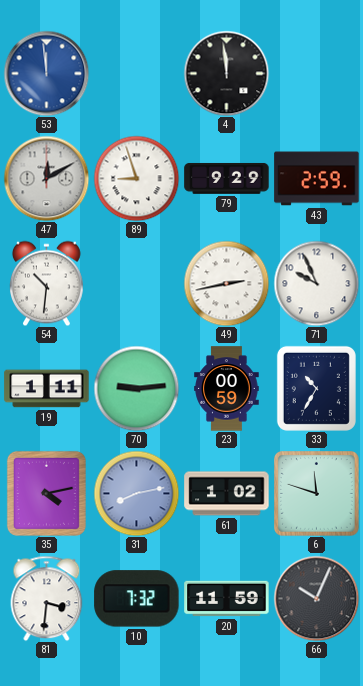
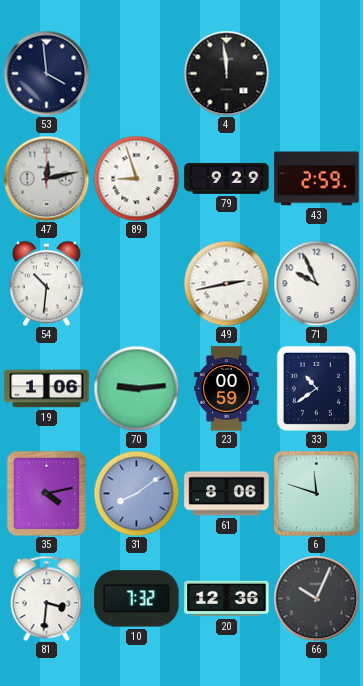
53: 11:59 -> 3:59
53 dial: blue -> navy
47: 12:10 -> 12:13
19: 1:11 -> 1:06
33: 10:35 -> 10:39
31: 8:13 -> 8:09
61: 1:02 -> 8:06
20: 11:59 -> 12:36
